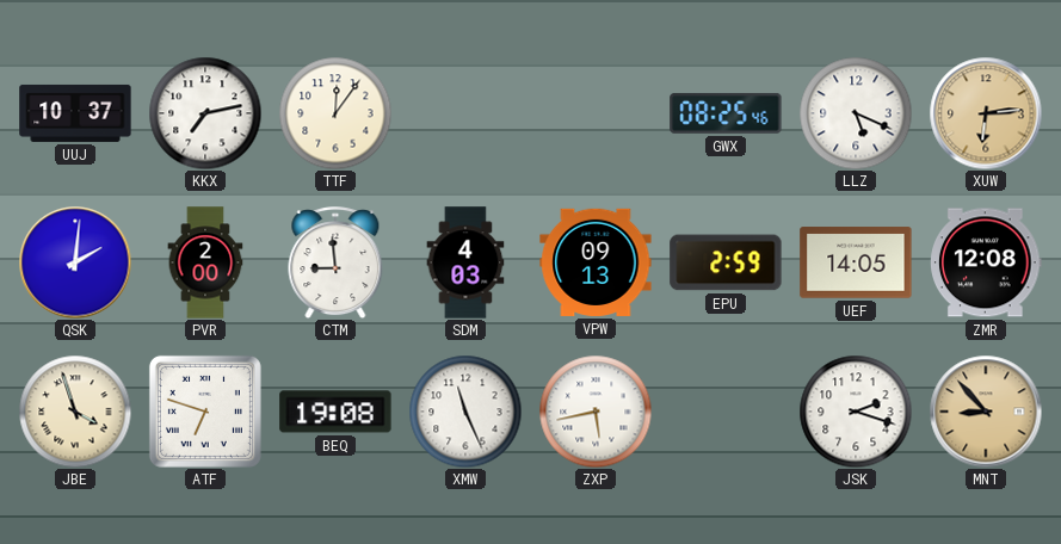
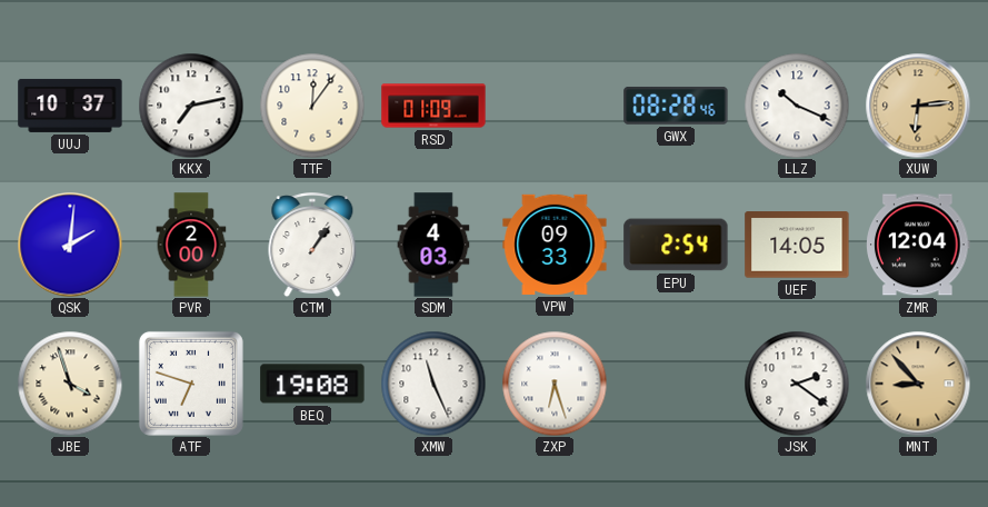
RSD: none -> 01:09
GWX: 08:25 -> 08:28
LLZ: 5:19 -> 10:19
CTM: 8:59 -> 1:06
VPW: 09:13 -> 09:33
EPU: 2:59 -> 2:54
ZMR: 12:08 -> 12:04
ZXP: 5:43 -> 6:27
JSK: 2:18 -> 2:21
